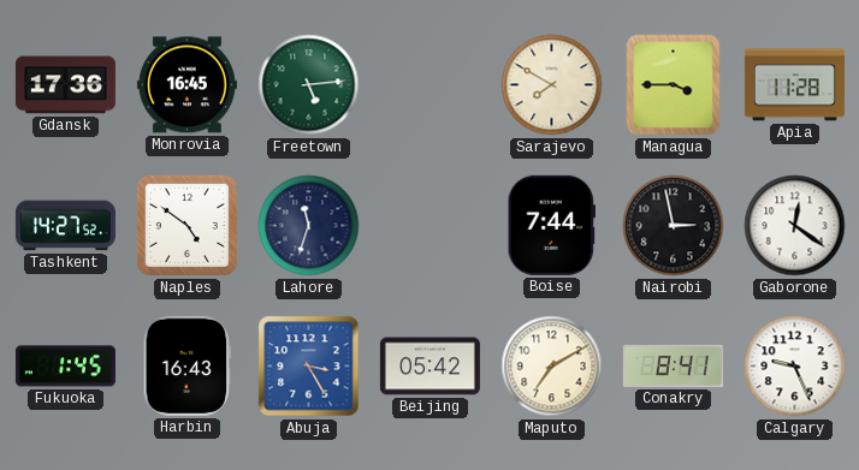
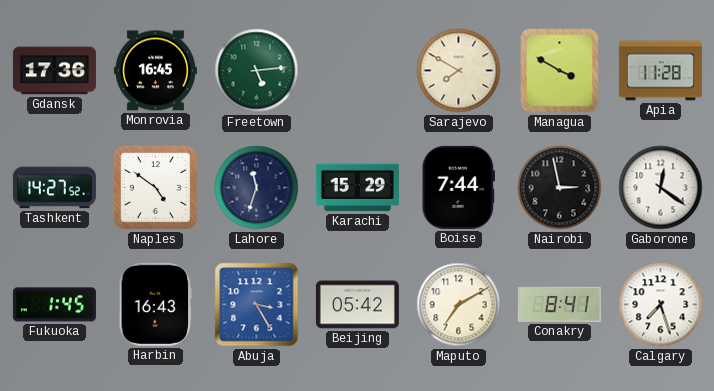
Managua: 3:45 -> 3:50
Karachi: none -> 15:29
Calgary: 9:26 -> 7:27
